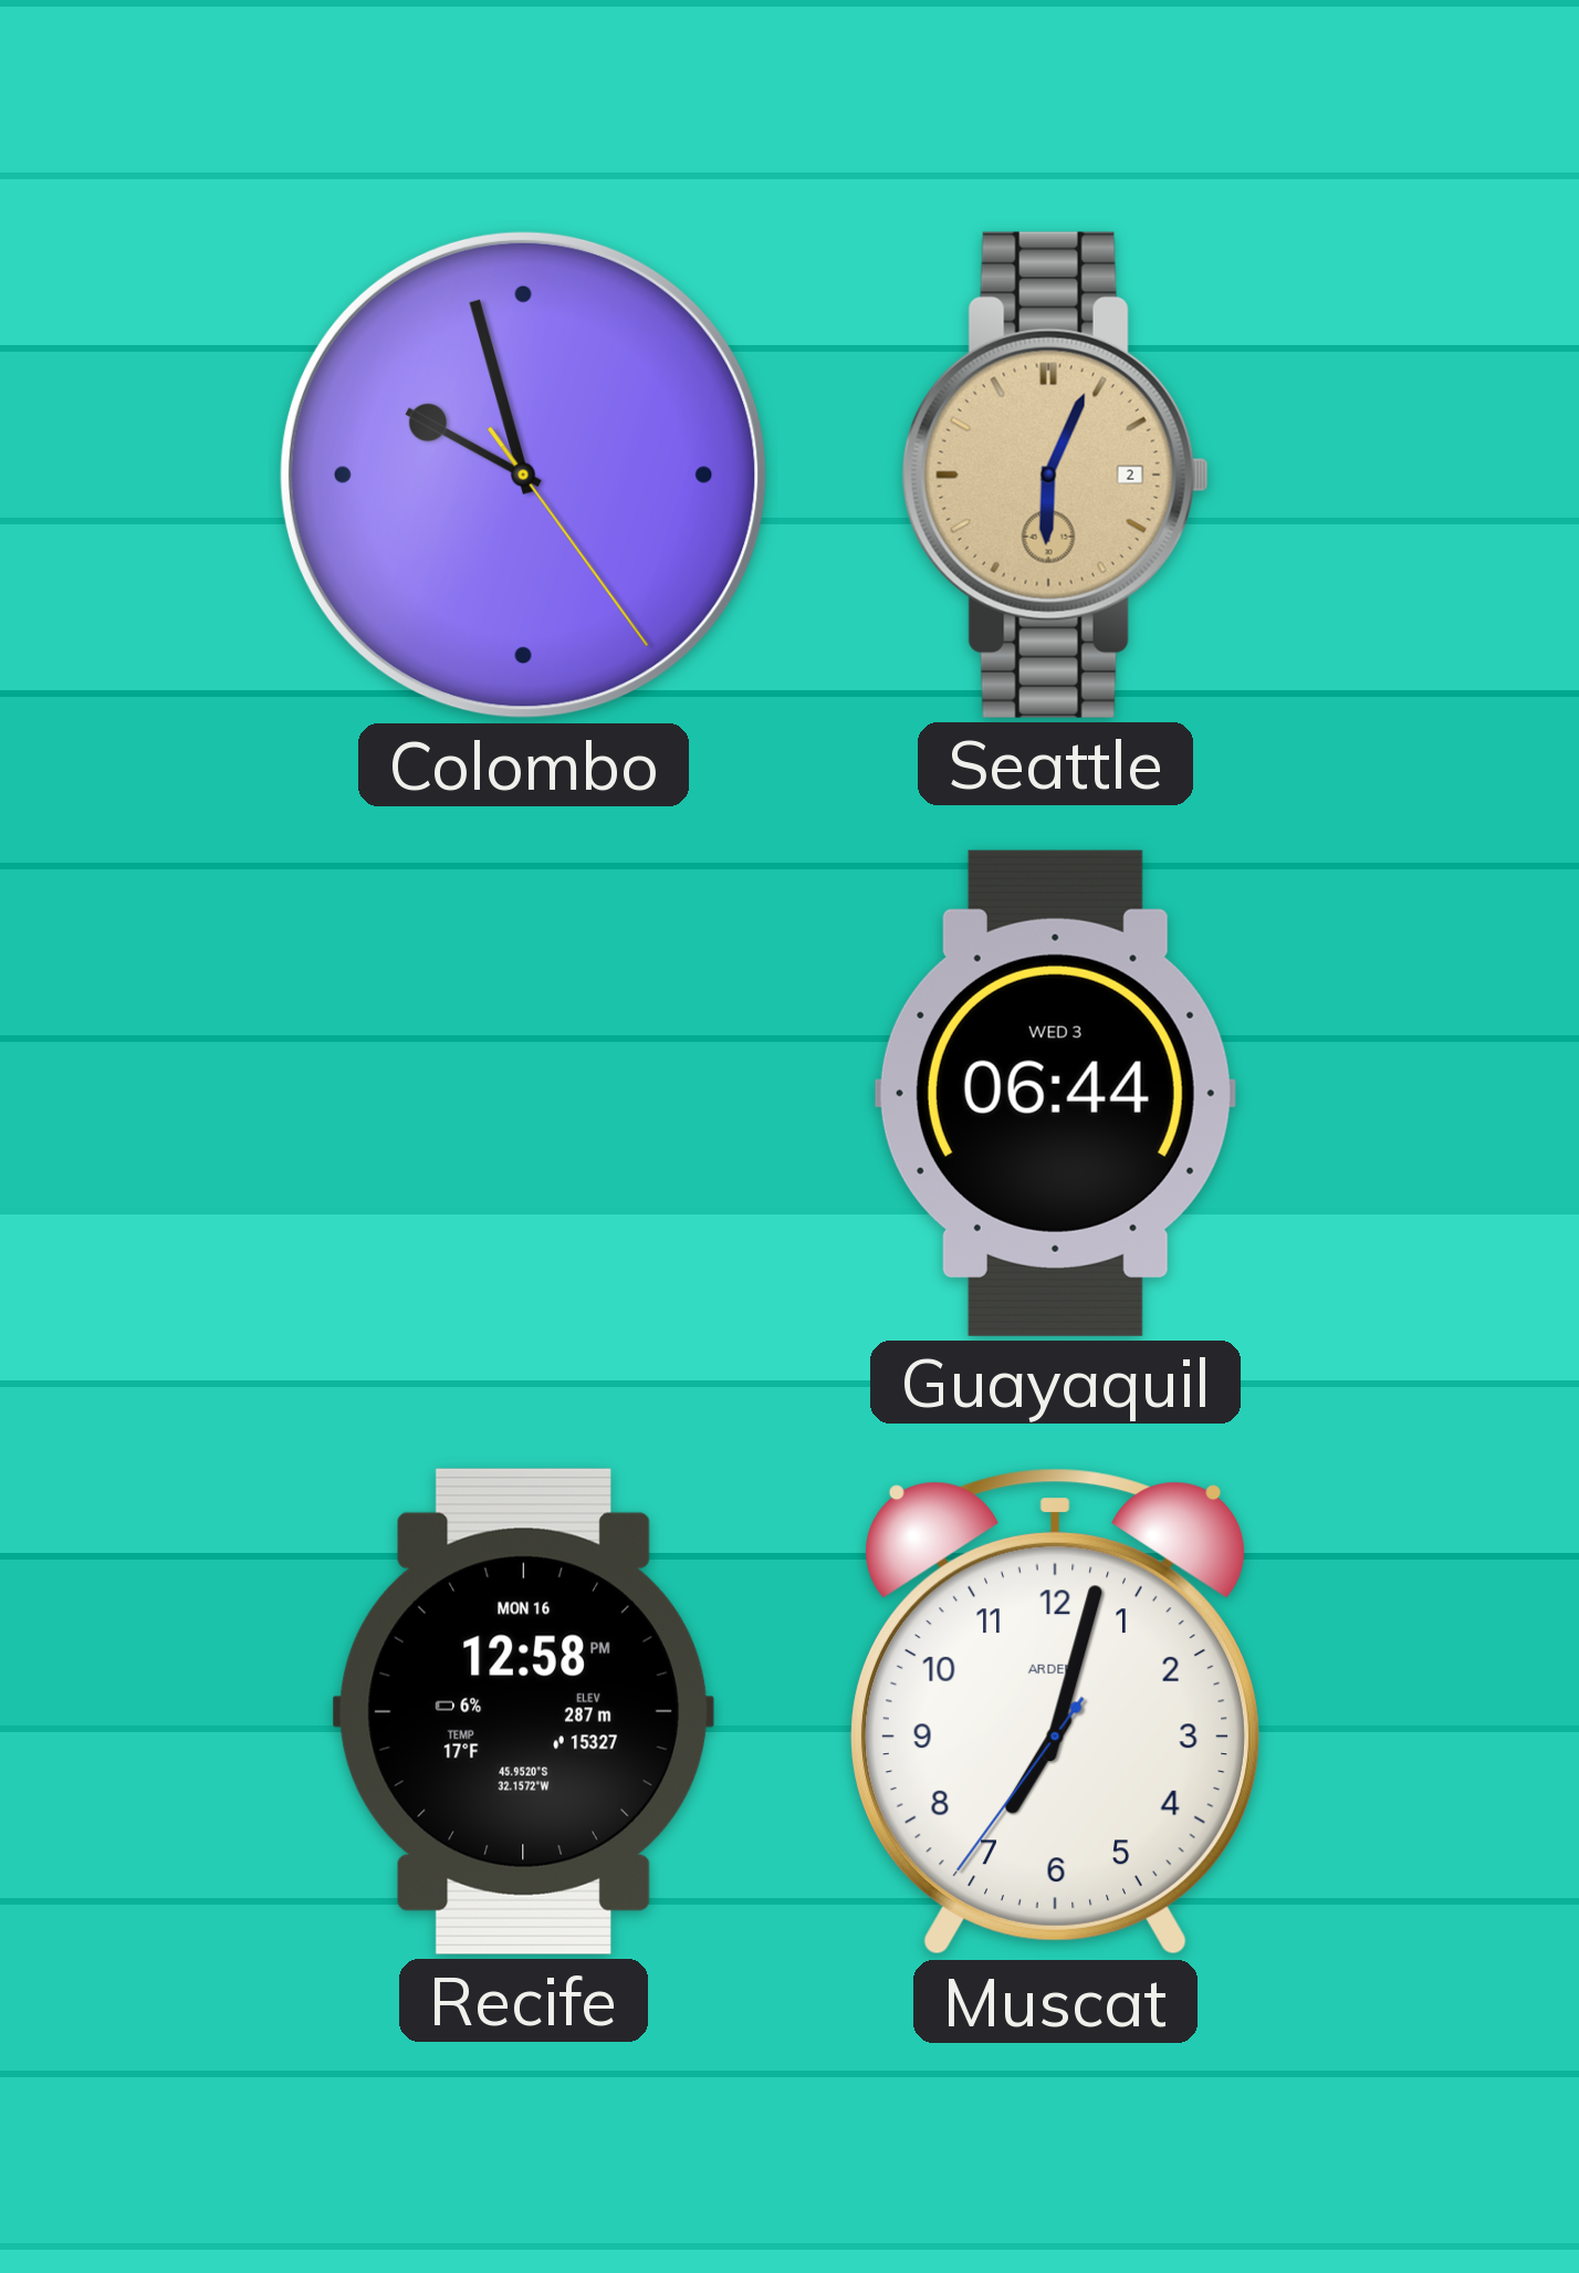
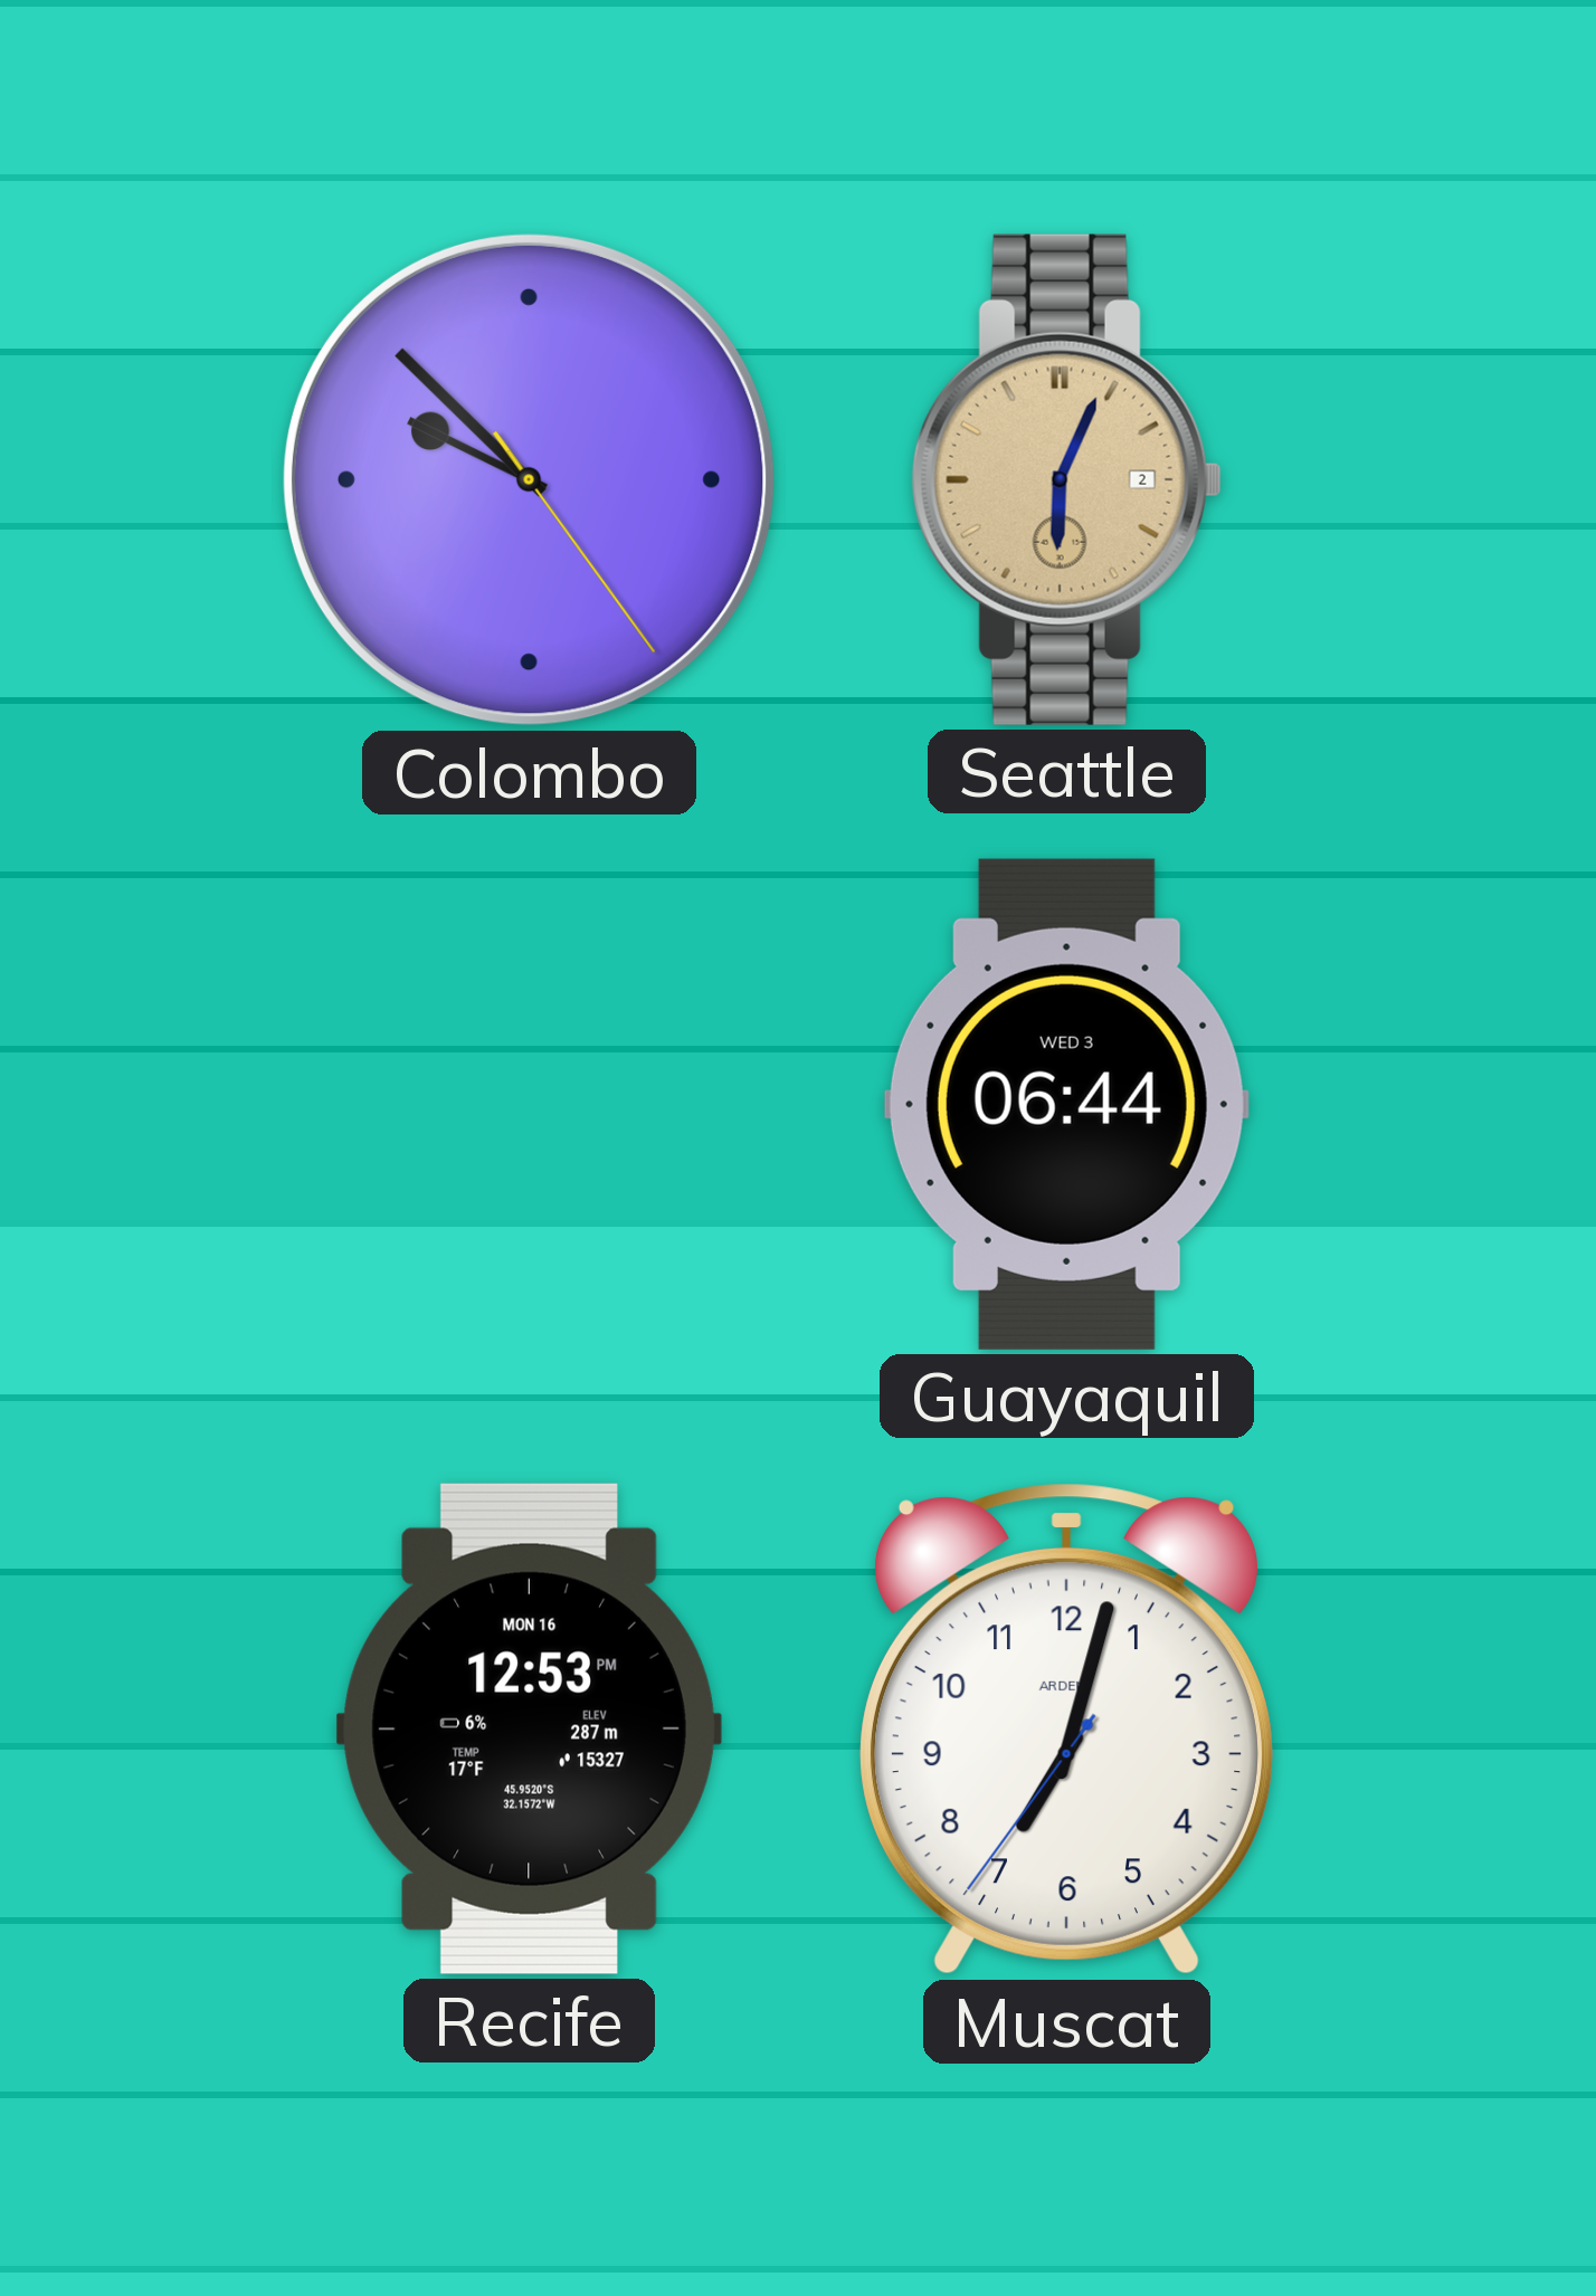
Colombo: 9:57 -> 9:52
Recife: 12:58 -> 12:53
